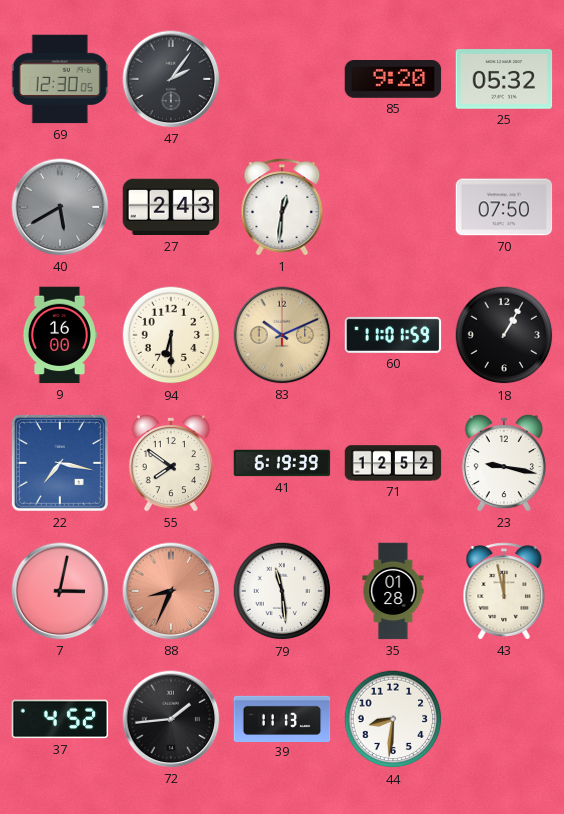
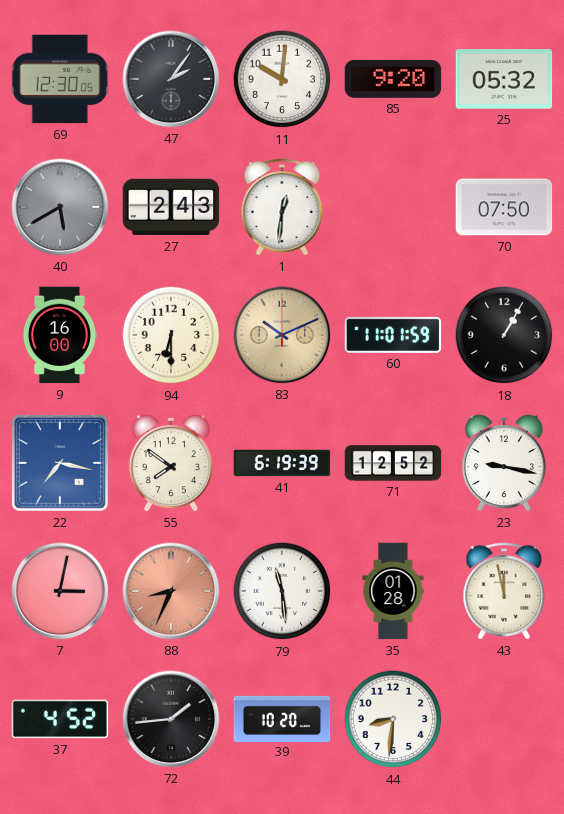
11: none -> 10:01
39: 11:13 -> 10:20
